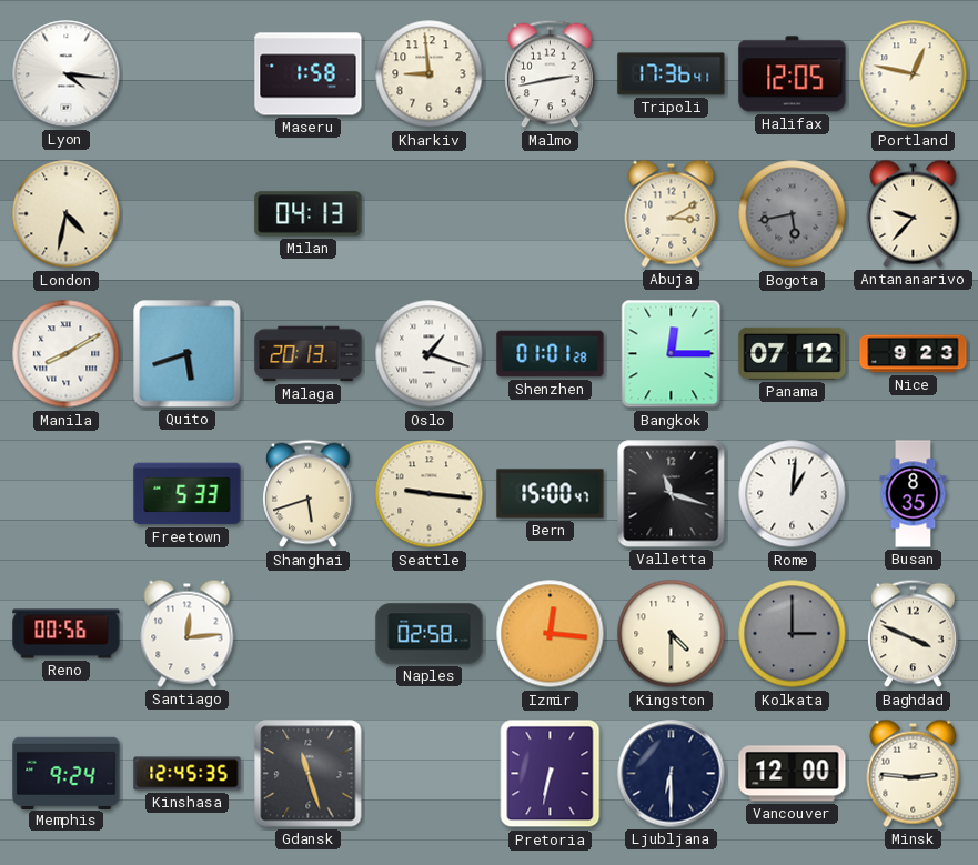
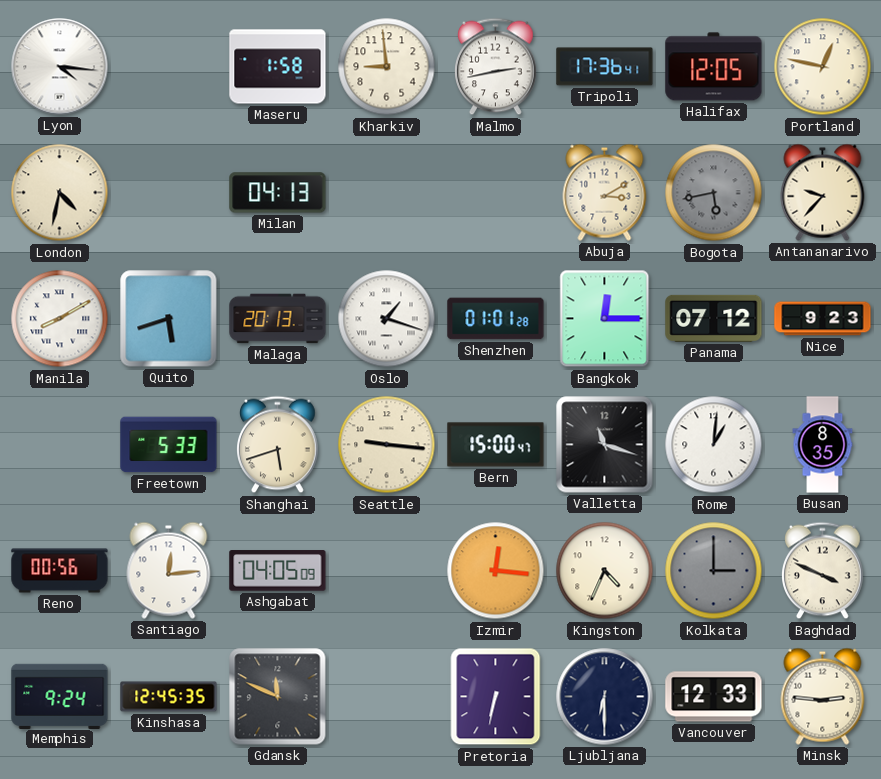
Ashgabat: none -> 04:05
Naples: 02:58 -> none
Kingston: 4:30 -> 4:34
Gdansk: 11:27 -> 11:49
Vancouver: 12:00 -> 12:33
